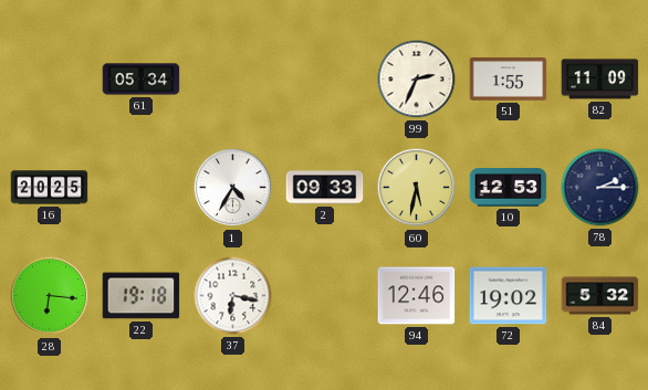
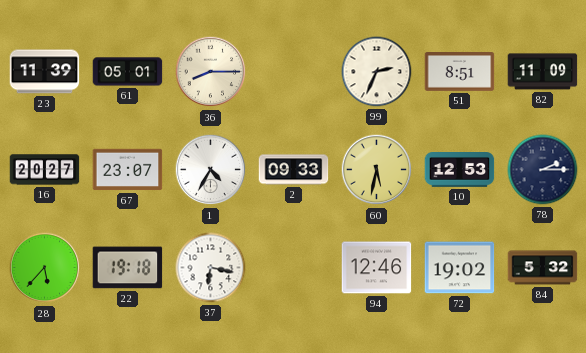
23: none -> 11:39
61: 05:34 -> 05:01
36: none -> 8:15
51: 1:55 -> 8:51
16: 20:25 -> 20:27
67: none -> 23:07
28: 6:16 -> 5:37
